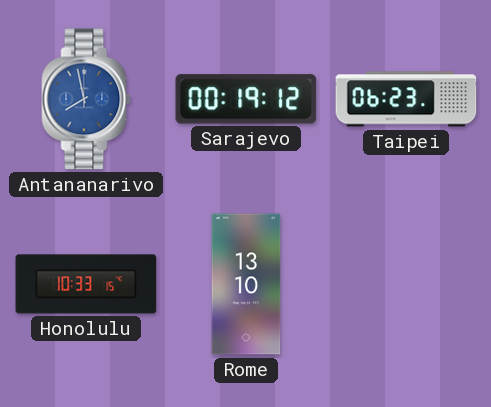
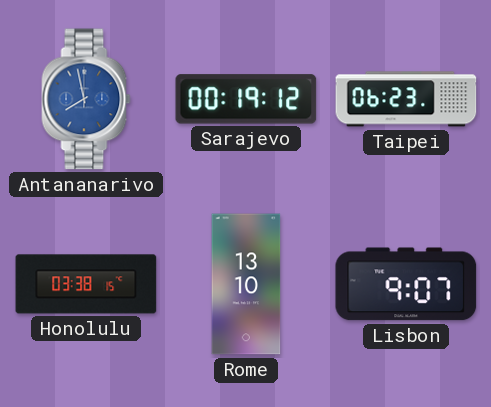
Honolulu: 10:33 -> 03:38
Lisbon: none -> 9:07
